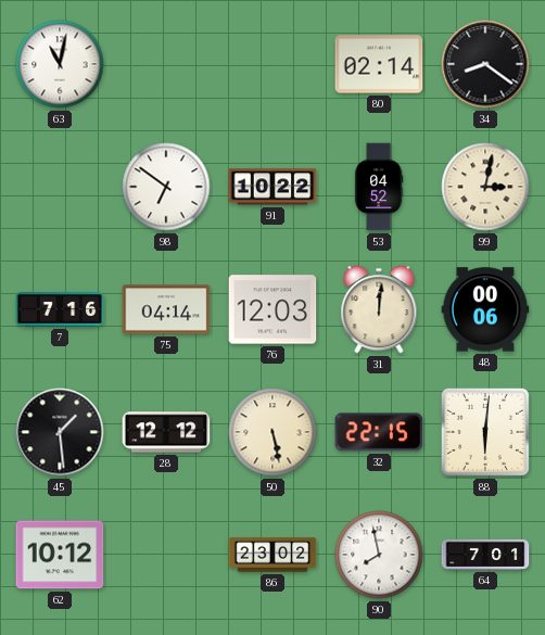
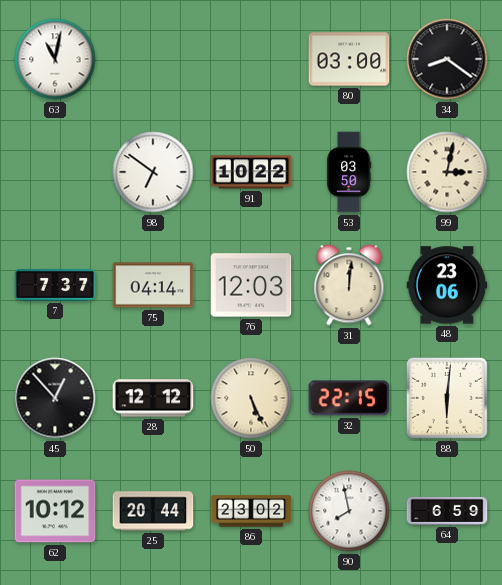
80: 02:14 -> 03:00
53: 04:52 -> 03:50
7: 7:16 -> 7:37
48: 00:06 -> 23:06
45: 1:29 -> 12:53
50: 5:28 -> 5:26
25: none -> 20:44
64: 7:01 -> 6:59
